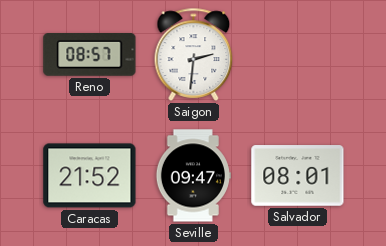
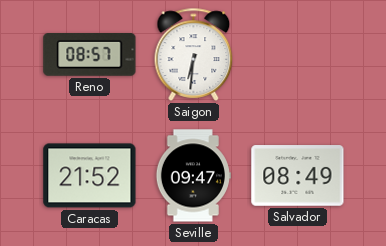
Saigon: 2:31 -> 6:31
Salvador: 08:01 -> 08:49
